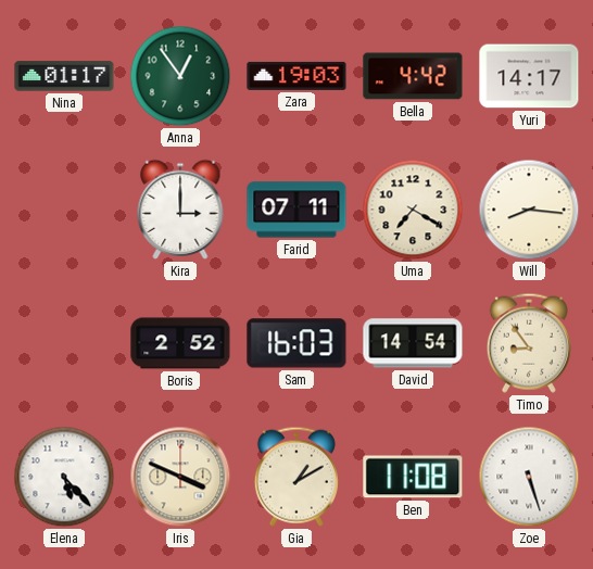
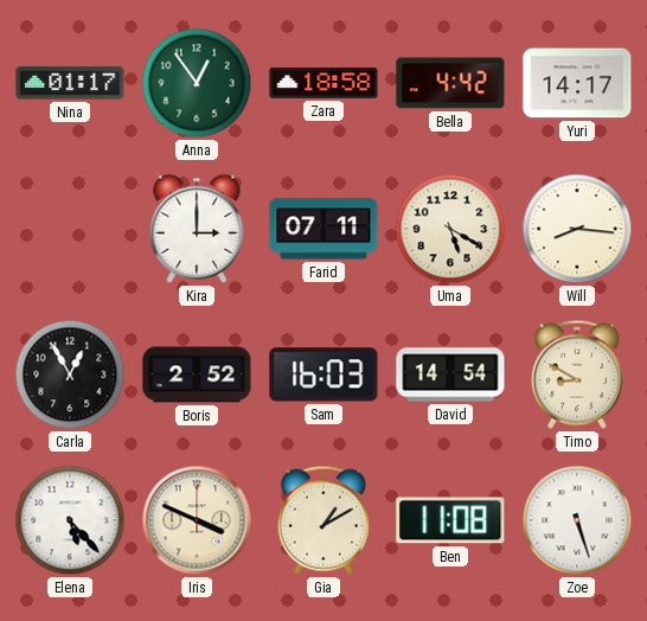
Zara: 19:03 -> 18:58
Uma: 7:20 -> 5:20
Carla: none -> 12:55
Timo: 8:54 -> 8:50
